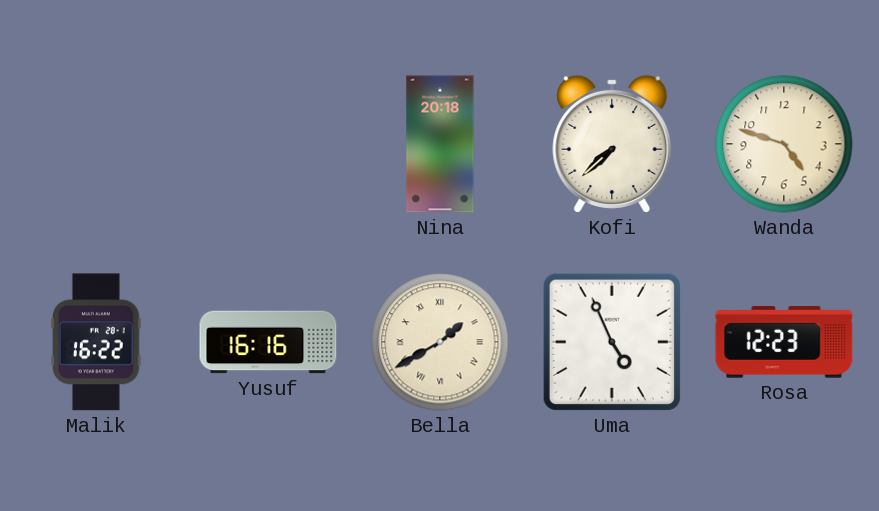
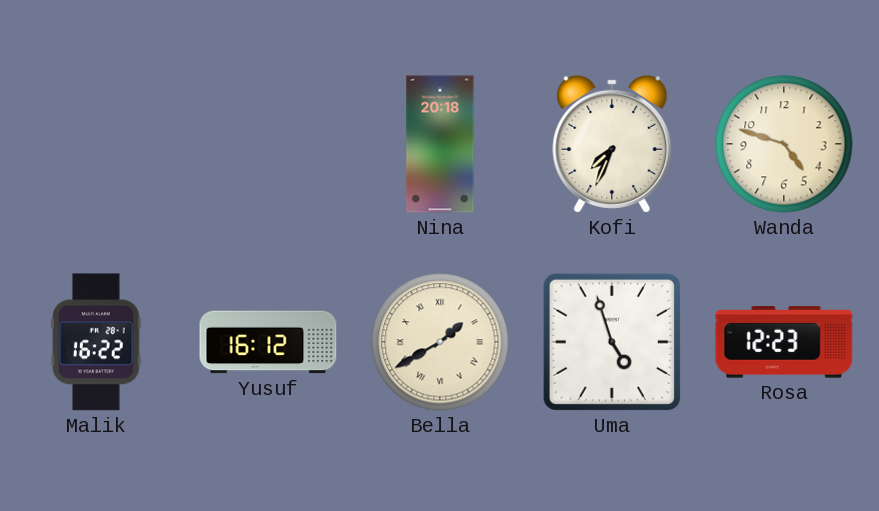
Kofi: 7:38 -> 7:34
Yusuf: 16:16 -> 16:12
Uma: 4:56 -> 4:57
